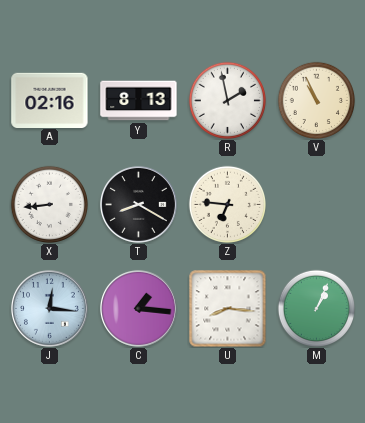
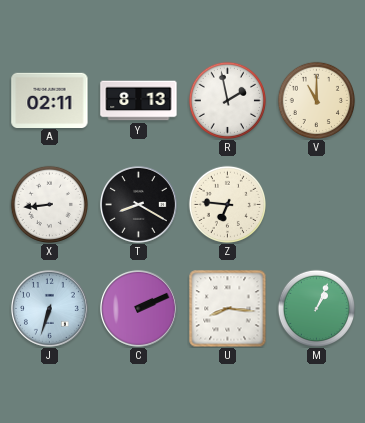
A: 02:16 -> 02:11
V: 10:56 -> 11:00
J: 12:16 -> 6:33
C: 1:16 -> 2:11
